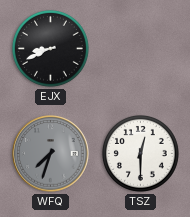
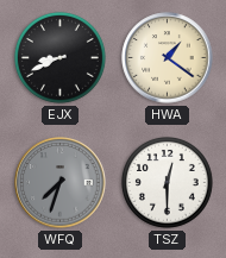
HWA: none -> 1:21
